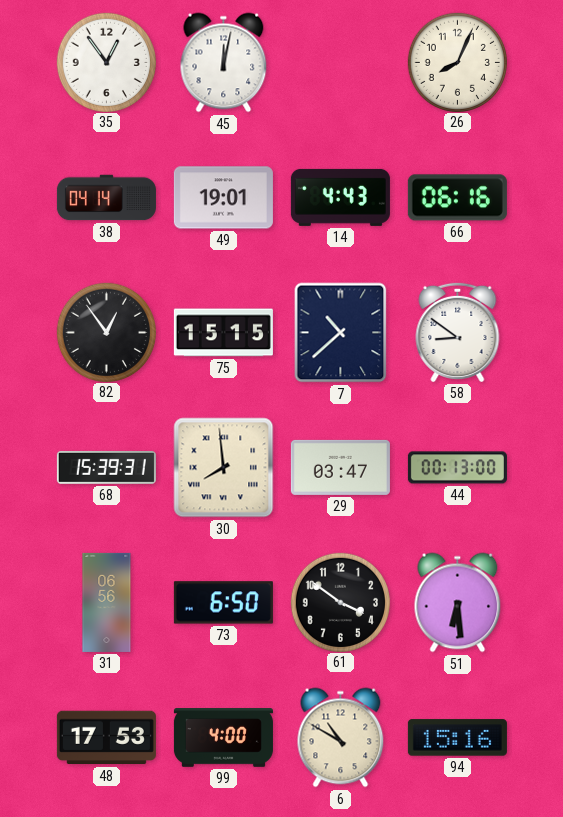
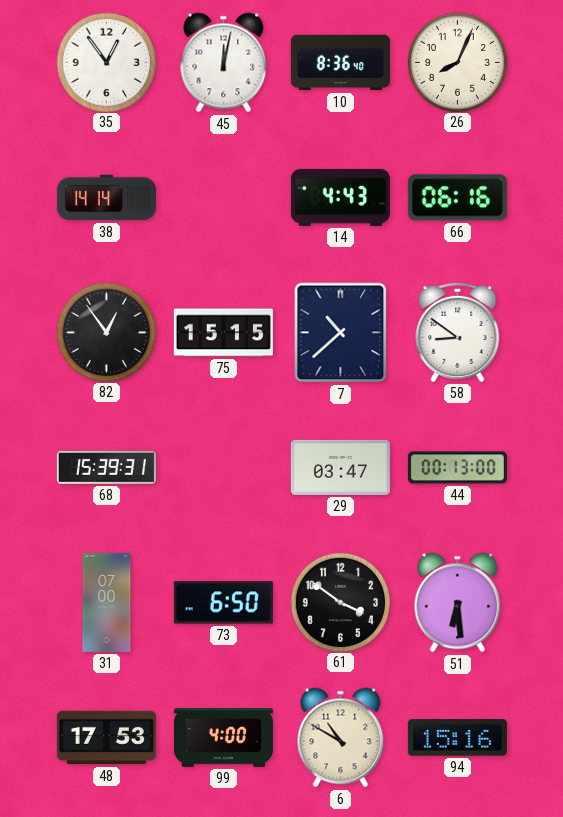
10: none -> 8:36
38: 04:14 -> 14:14
49: 19:01 -> none
30: 7:59 -> none
31: 06:56 -> 07:00
